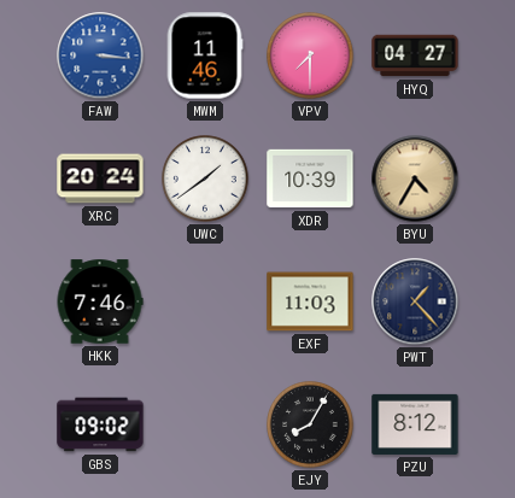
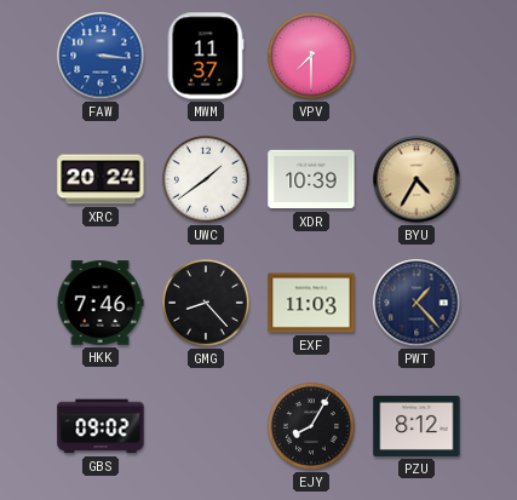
MWM: 11:46 -> 11:37
HYQ: 04:27 -> none
GMG: none -> 8:23
